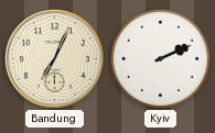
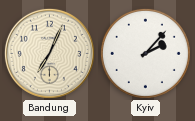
Kyiv: 2:11 -> 2:07
